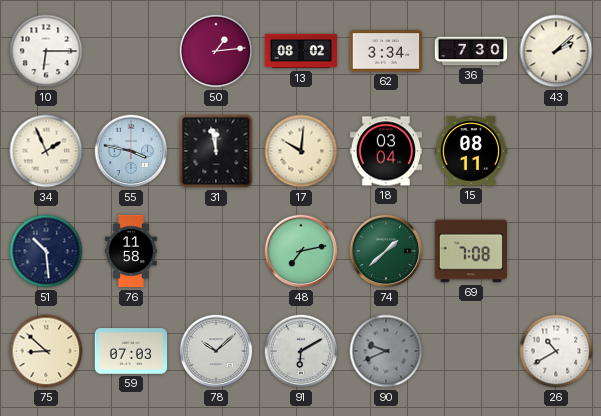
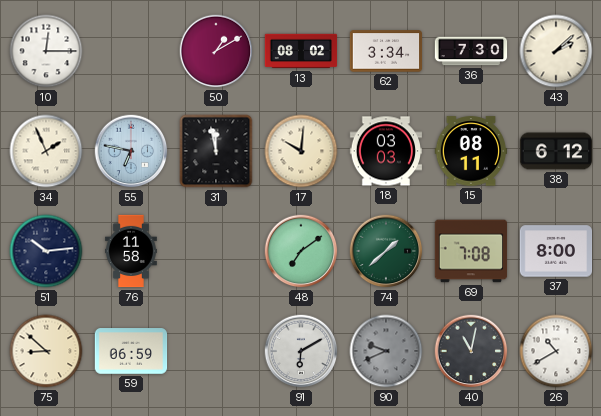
10: 6:15 -> 12:15
50: 1:14 -> 1:10
55: 3:47 -> 6:47
18: 03:04 -> 03:03
38: none -> 6:12
51: 10:29 -> 10:14
48: 7:13 -> 7:09
37: none -> 8:00
59: 07:03 -> 06:59
78: 10:08 -> none
40: none -> 11:02
